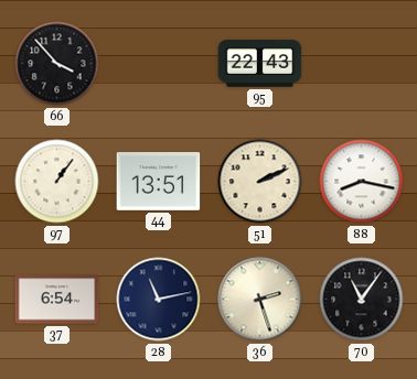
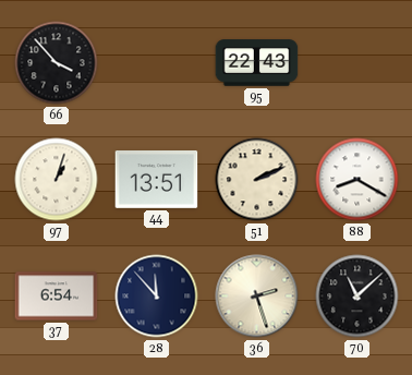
97: 1:06 -> 1:03
88: 8:17 -> 8:20
28: 11:13 -> 11:53
70: 11:06 -> 11:08
